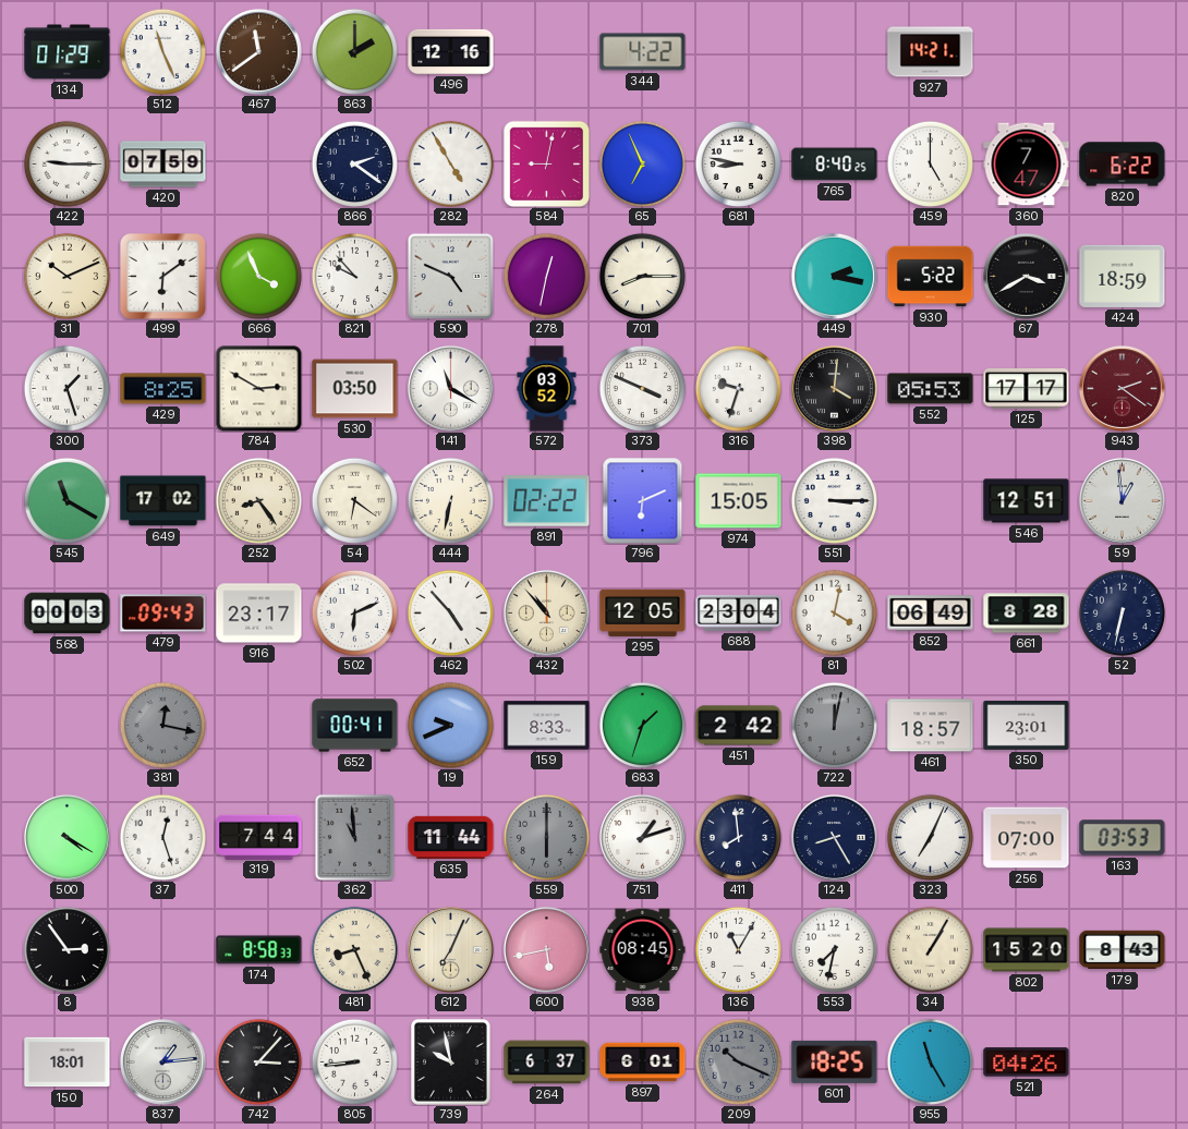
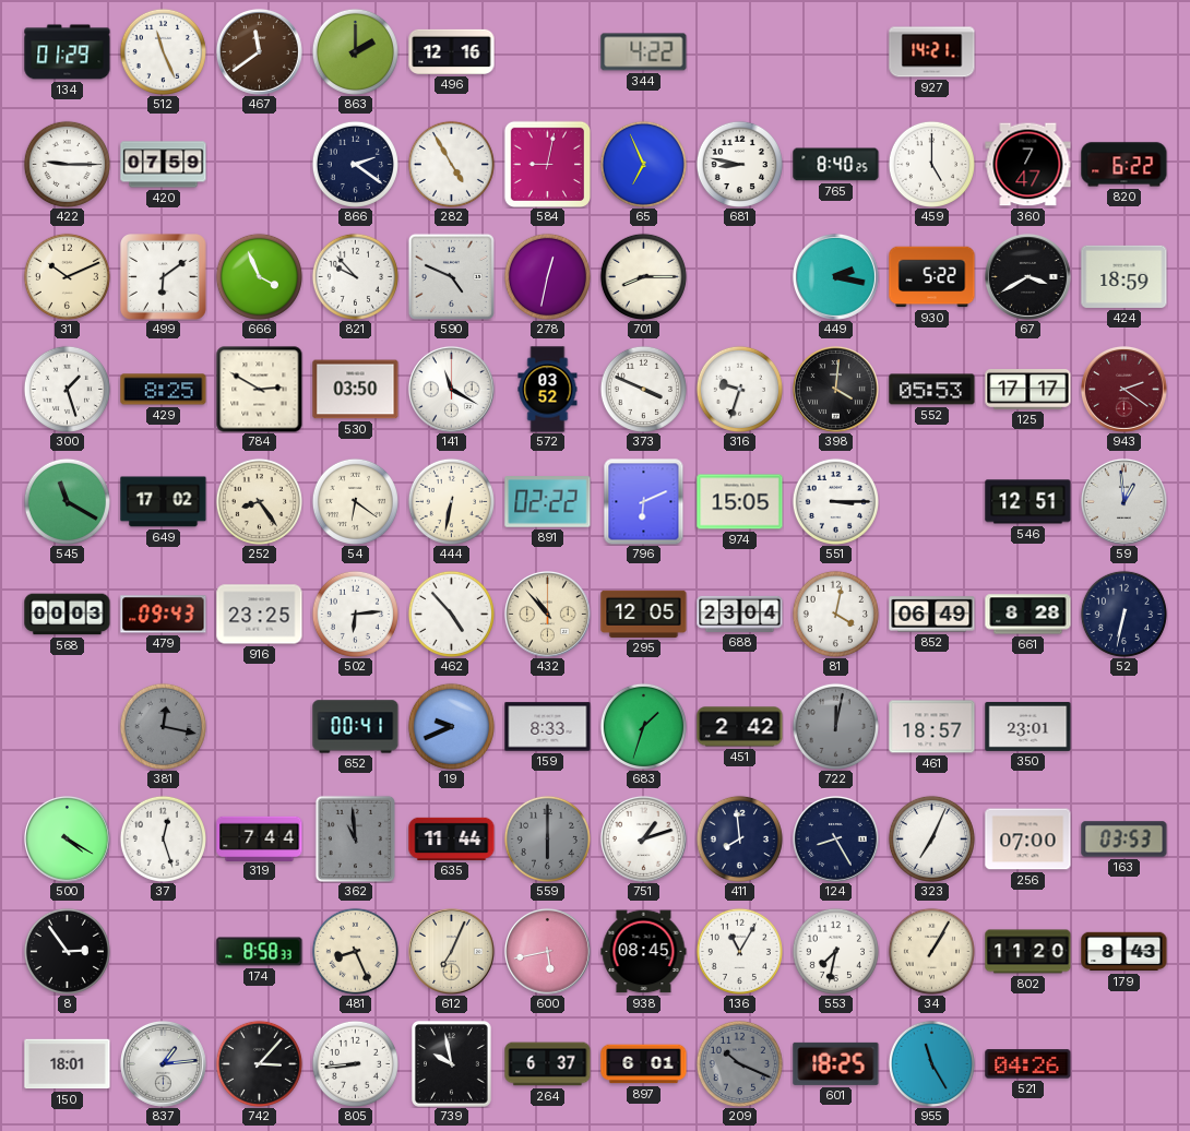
916: 23:17 -> 23:25
502: 6:11 -> 6:14
802: 15:20 -> 11:20
